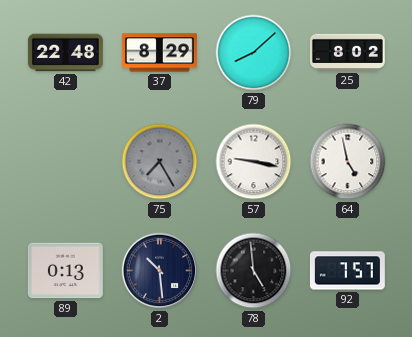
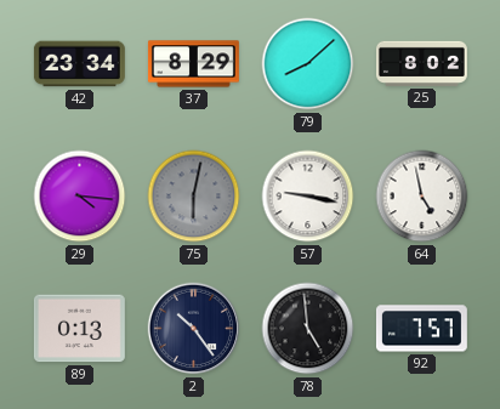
42: 22:48 -> 23:34
29: none -> 4:16
75: 7:25 -> 6:02
2: 10:29 -> 10:24
